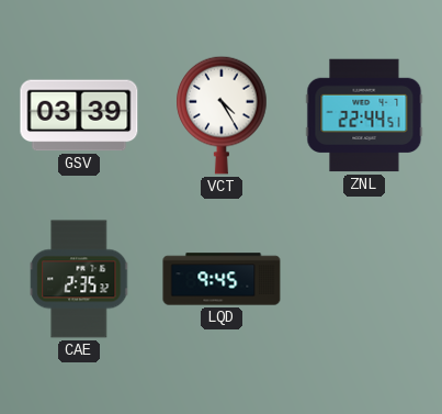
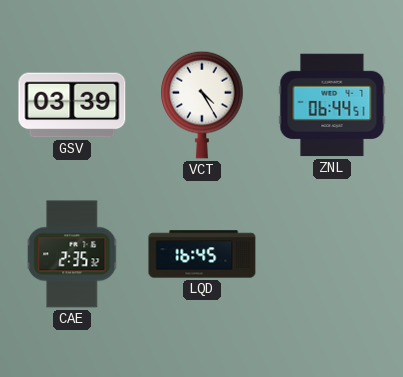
ZNL: 22:44 -> 06:44
LQD: 9:45 -> 16:45
